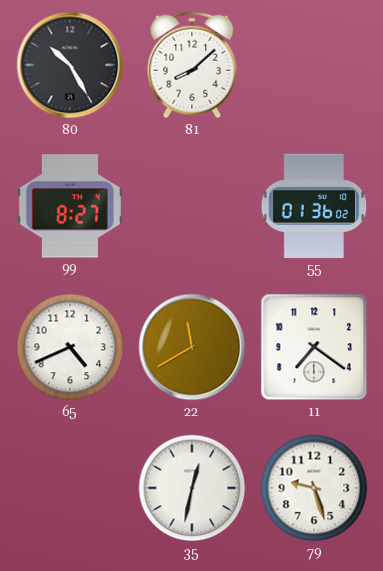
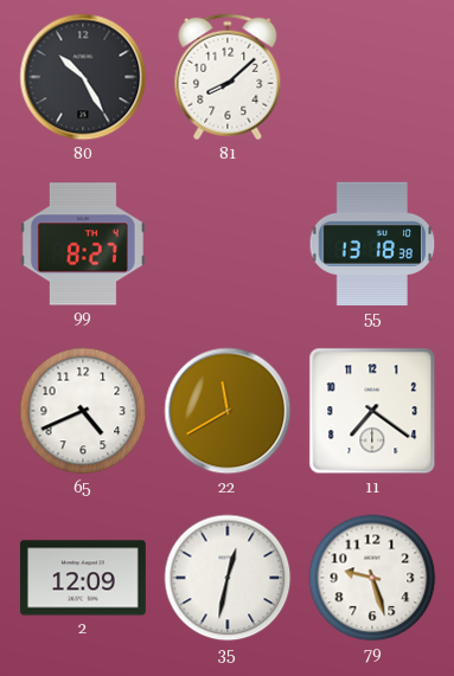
55: 01:36 -> 13:18
2: none -> 12:09
